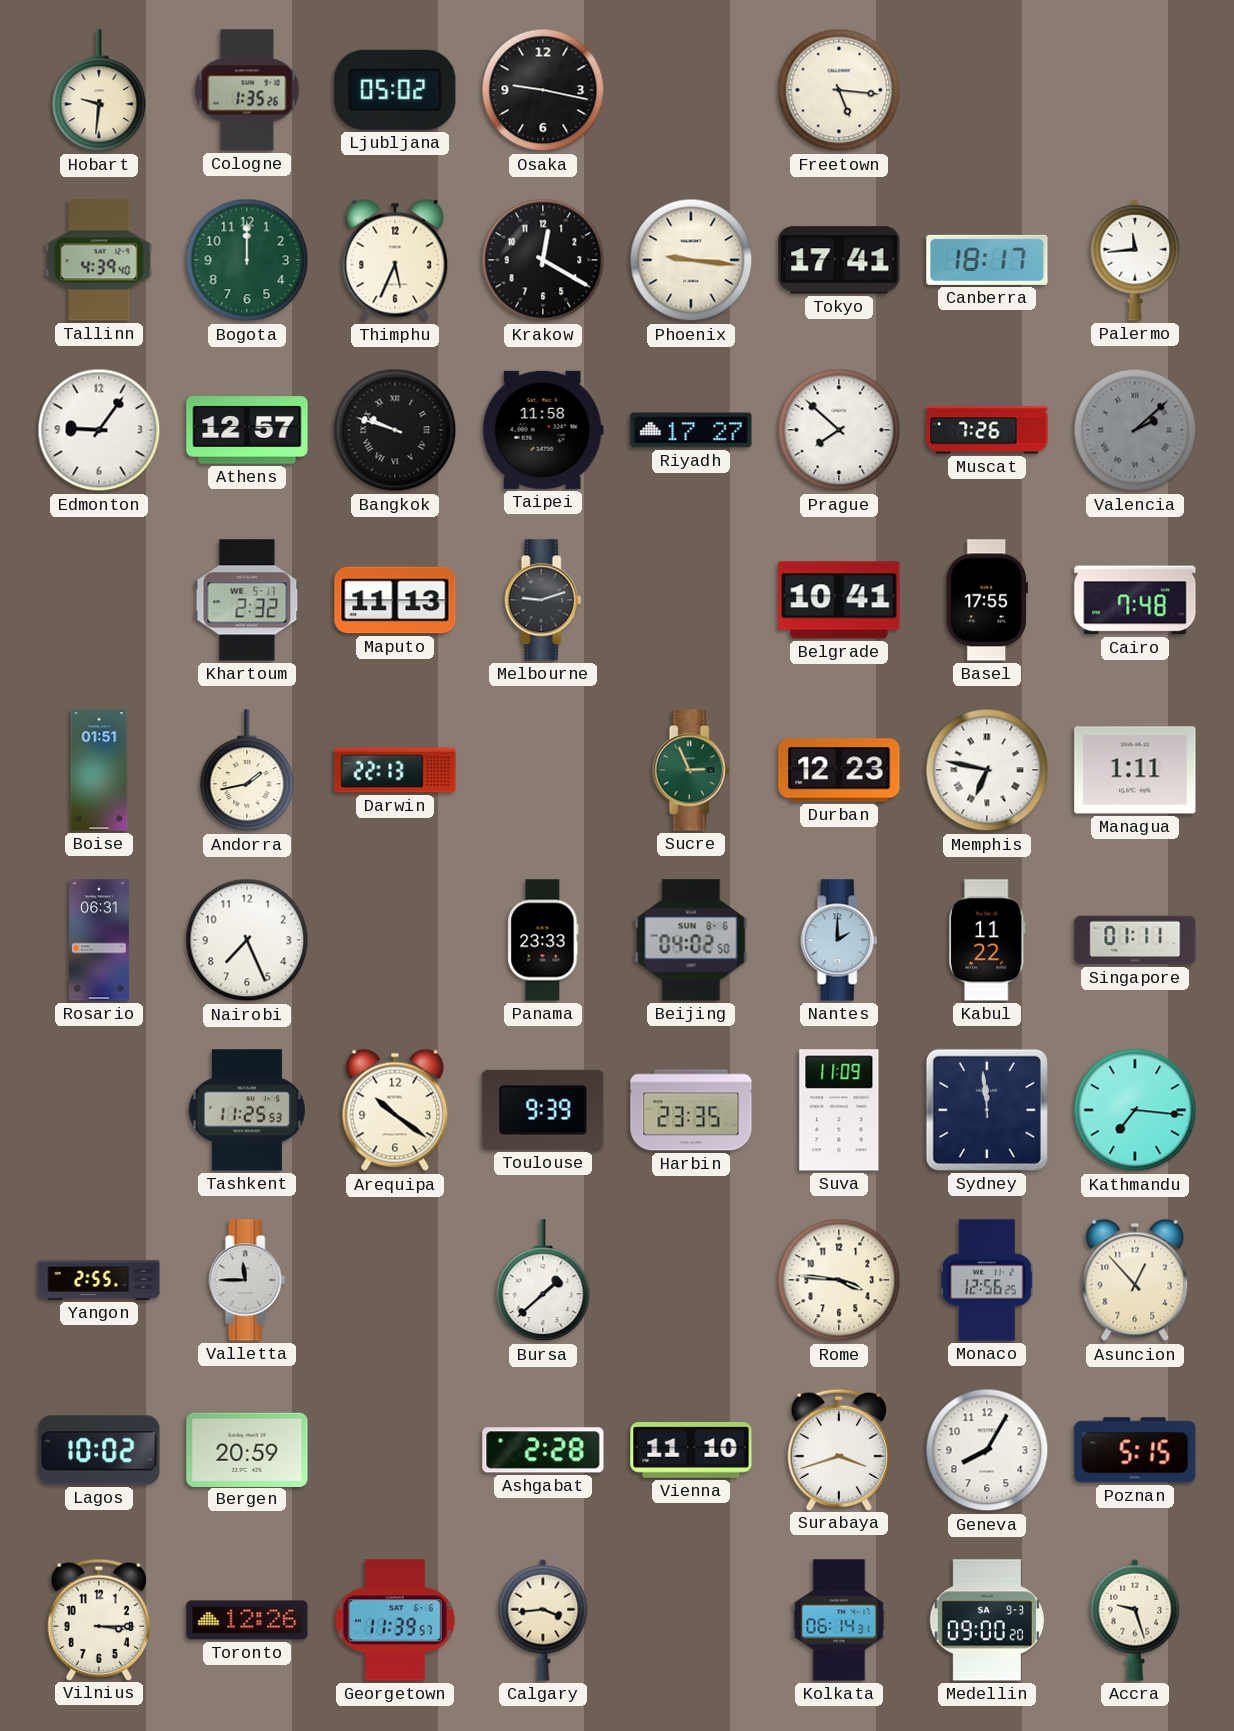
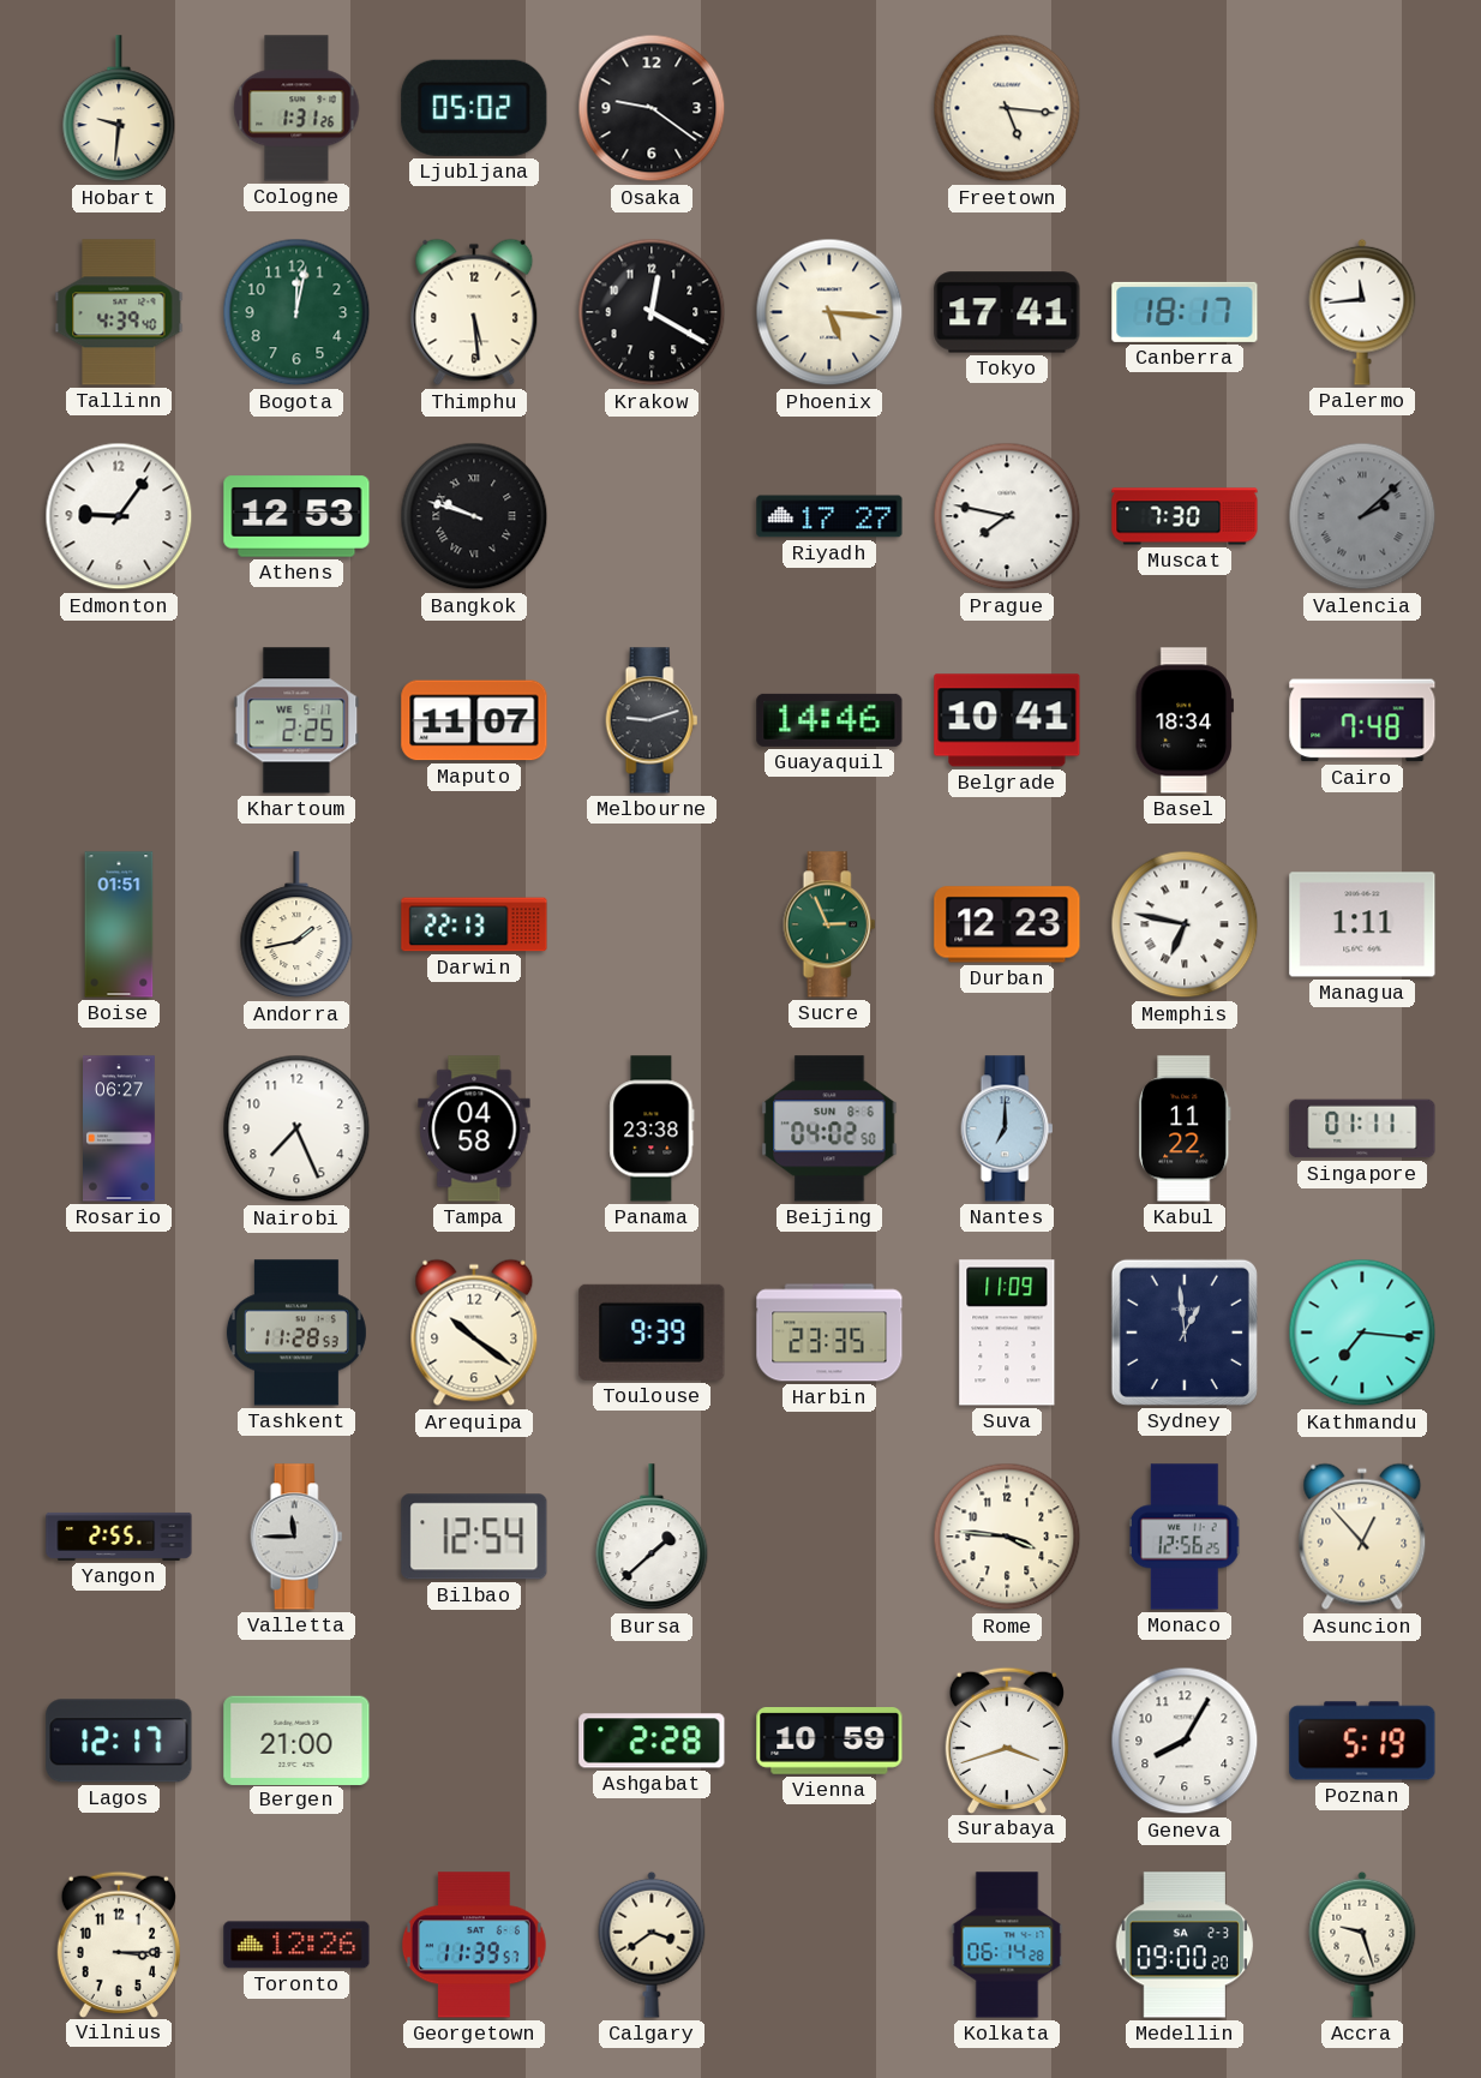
Cologne: 1:35 -> 1:31
Osaka: 9:17 -> 9:21
Bogota: 12:00 -> 12:02
Thimphu: 5:34 -> 5:29
Phoenix: 9:16 -> 5:16
Athens: 12:57 -> 12:53
Taipei: 11:58 -> none
Prague: 7:52 -> 7:47
Muscat: 7:26 -> 7:30
Khartoum: 2:32 -> 2:25
Maputo: 11:13 -> 11:07
Guayaquil: none -> 14:46
Basel: 17:55 -> 18:34
Rosario: 06:31 -> 06:27
Tampa: none -> 04:58
Panama: 23:33 -> 23:38
Nantes: 2:00 -> 7:00
Tashkent: 11:25 -> 11:28
Sydney: 11:59 -> 12:59
Bilbao: none -> 12:54
Lagos: 10:02 -> 12:17
Bergen: 20:59 -> 21:00
Vienna: 11:10 -> 10:59
Poznan: 5:15 -> 5:19
Calgary: 3:44 -> 3:39
Kolkata: 06:14:31 -> 06:14:28
Medellin date: SA 9-3 -> SA 2-3
